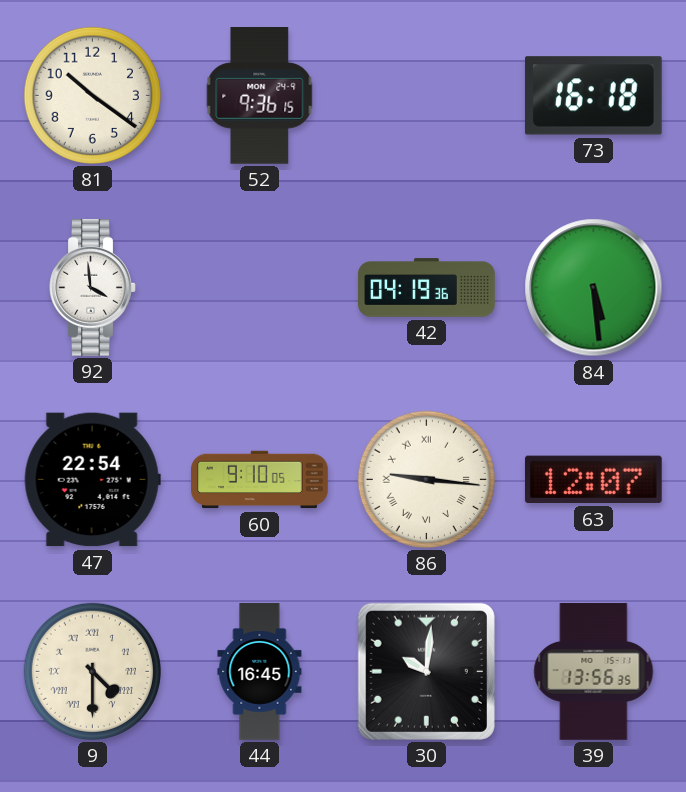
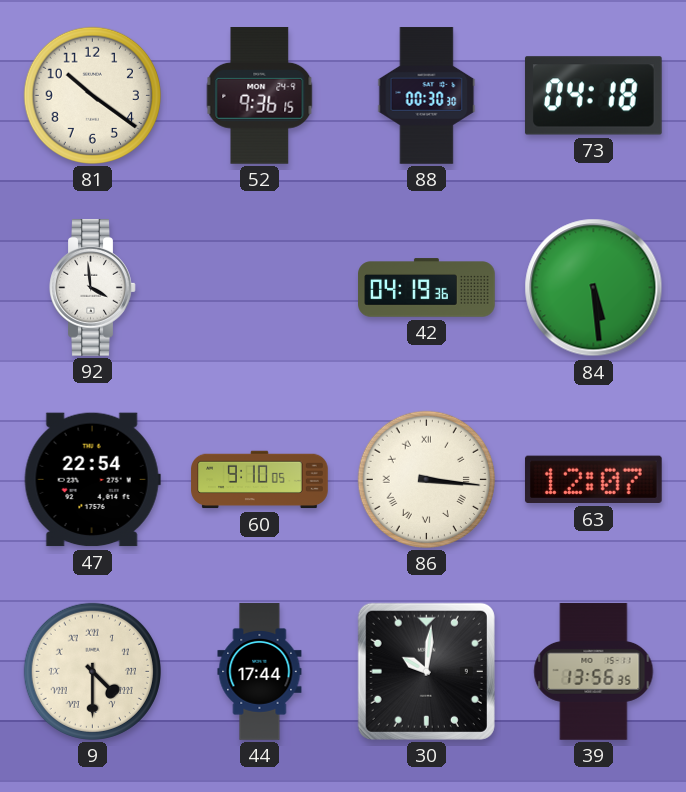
88: none -> 00:30
73: 16:18 -> 04:18
86: 9:16 -> 3:16
44: 16:45 -> 17:44
